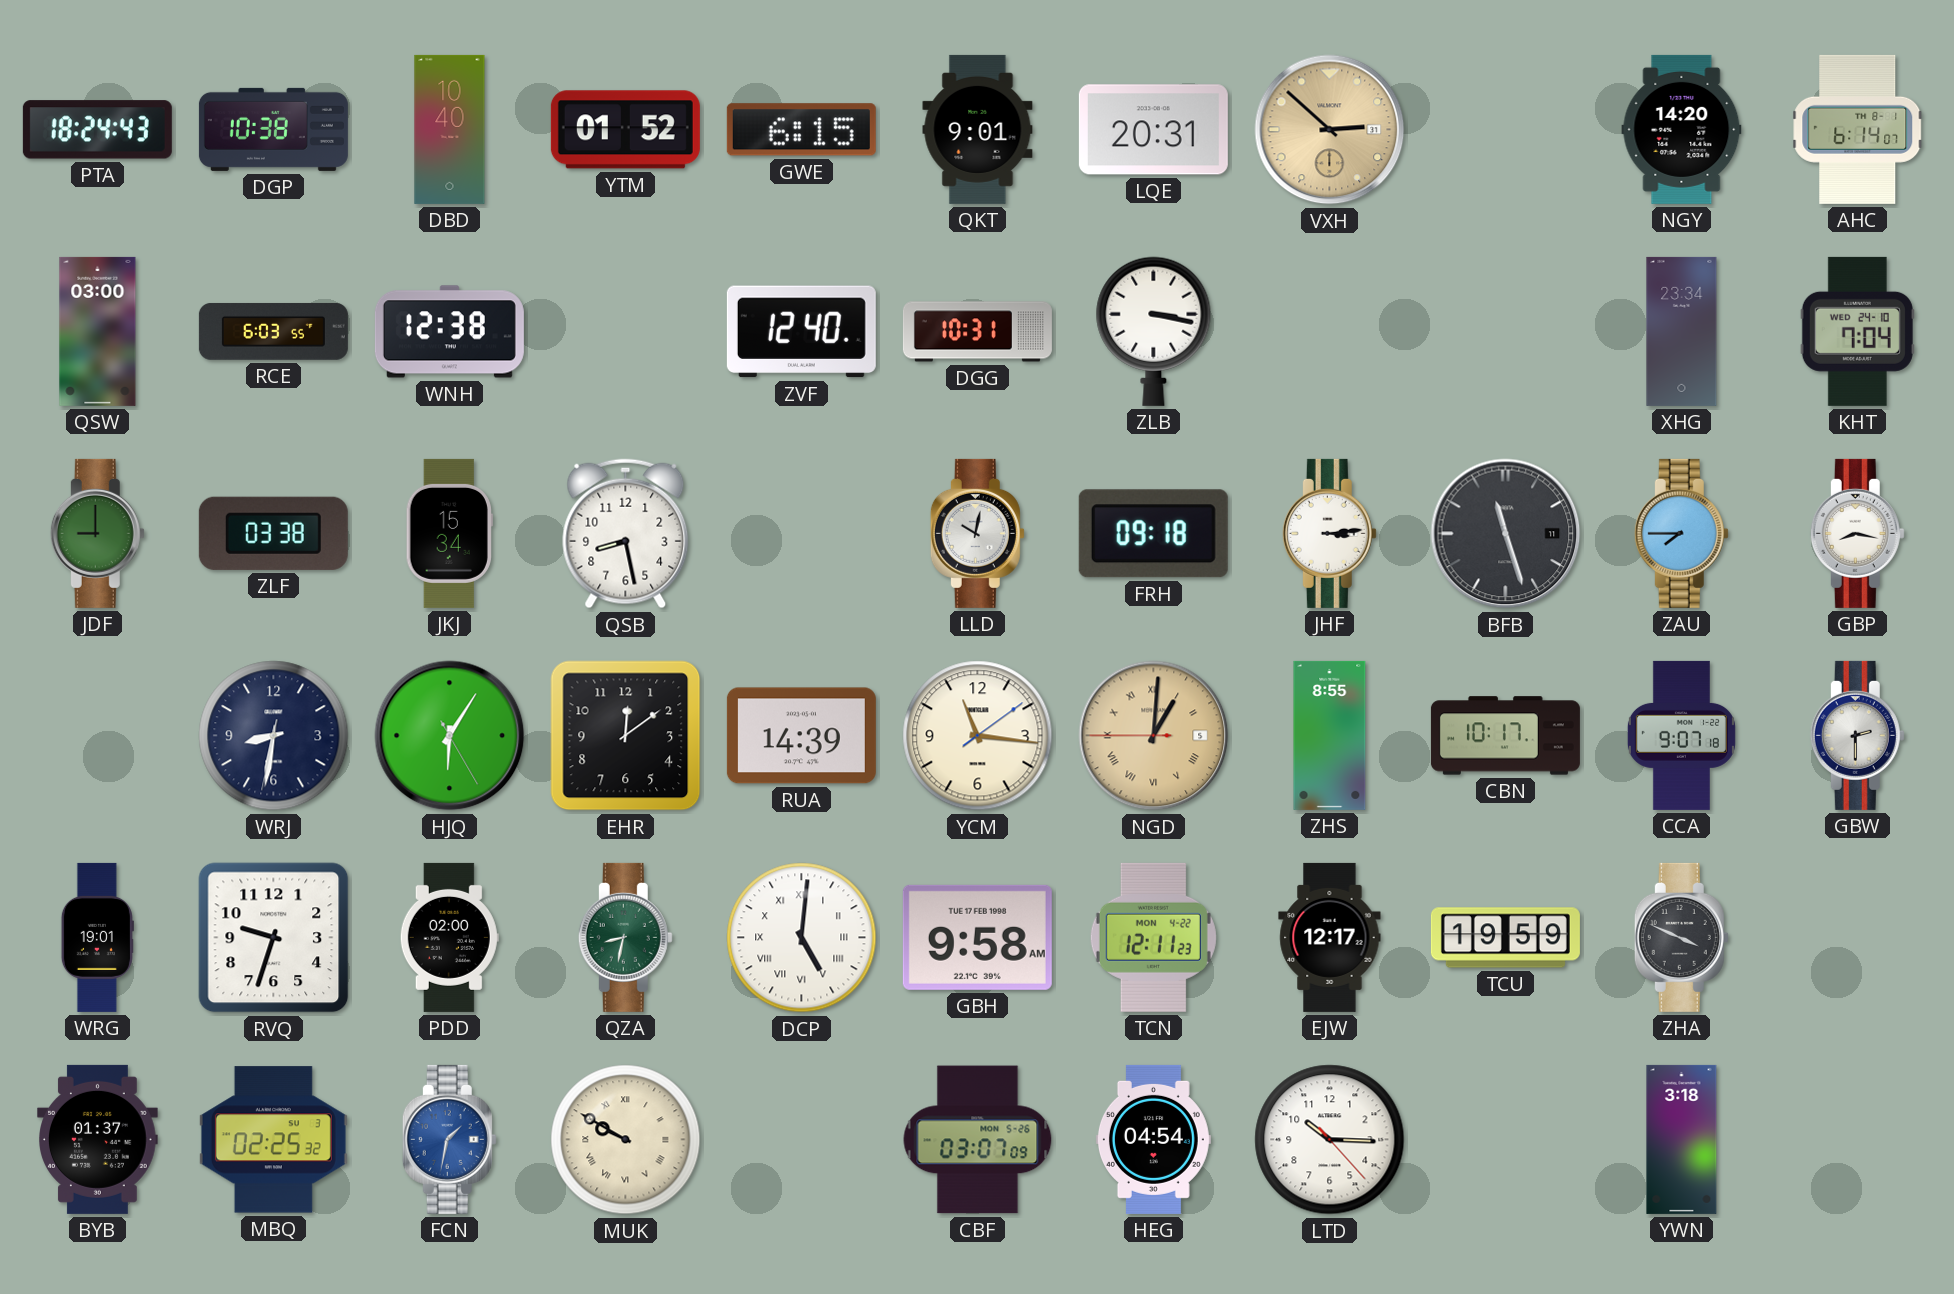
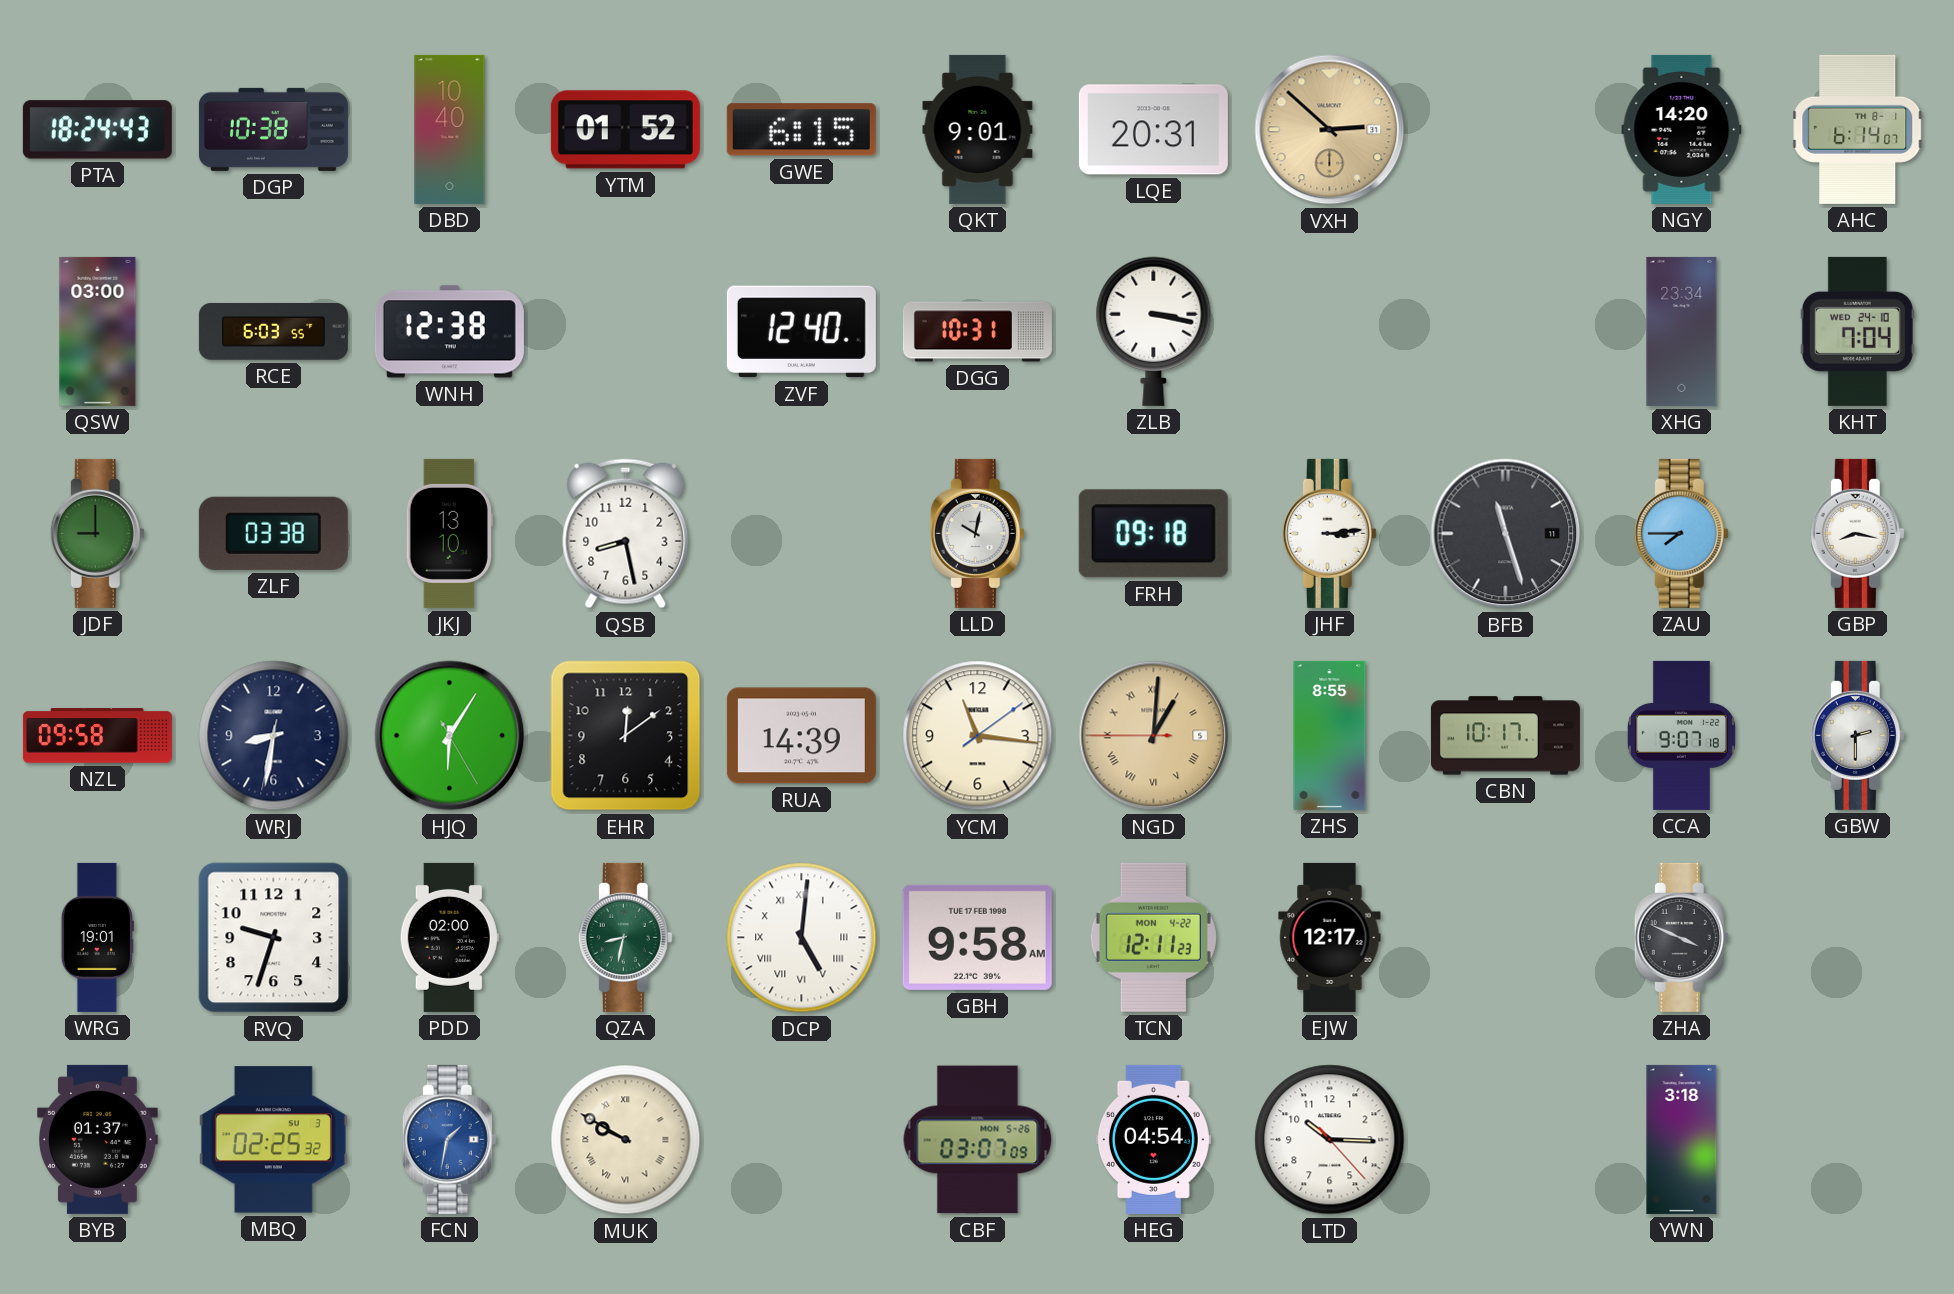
JKJ: 15:34 -> 13:10
NZL: none -> 09:58
TCU: 19:59 -> none
